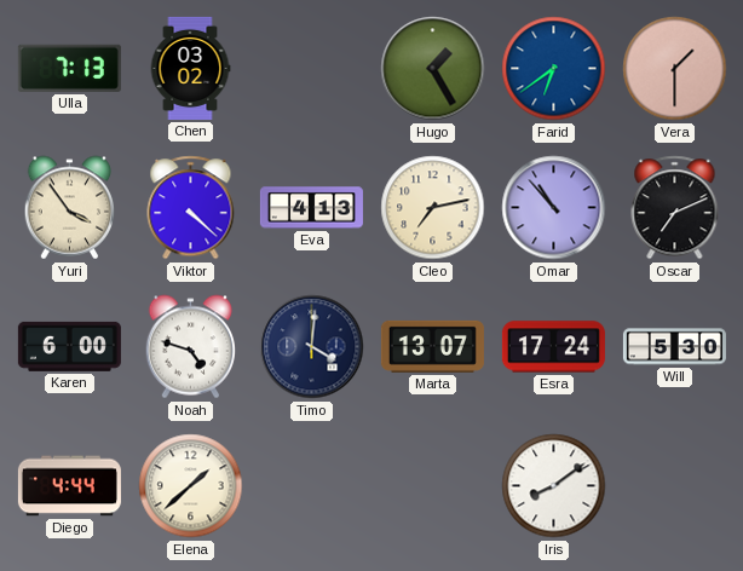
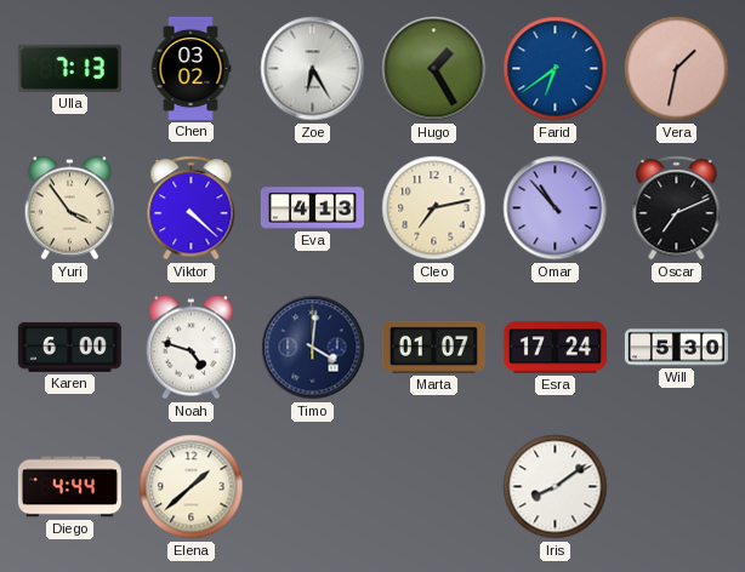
Zoe: none -> 6:25
Vera: 1:30 -> 1:32
Marta: 13:07 -> 01:07
